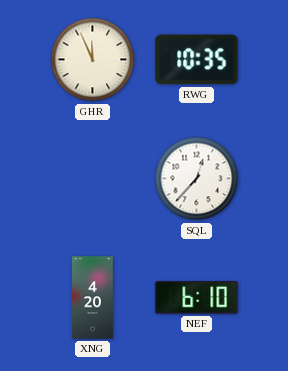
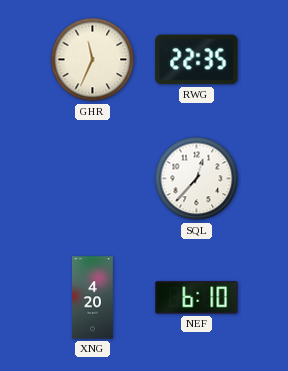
GHR: 11:56 -> 11:34
RWG: 10:35 -> 22:35
